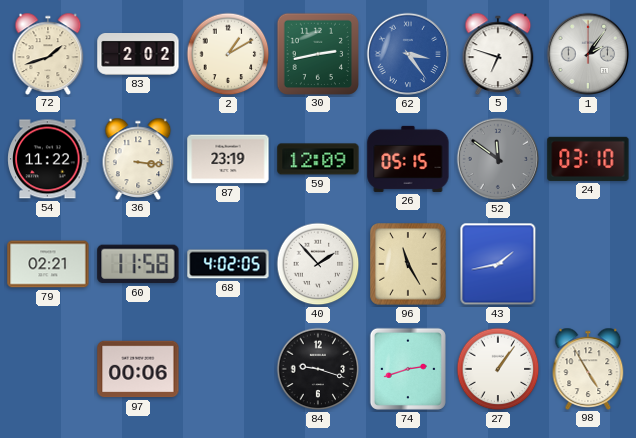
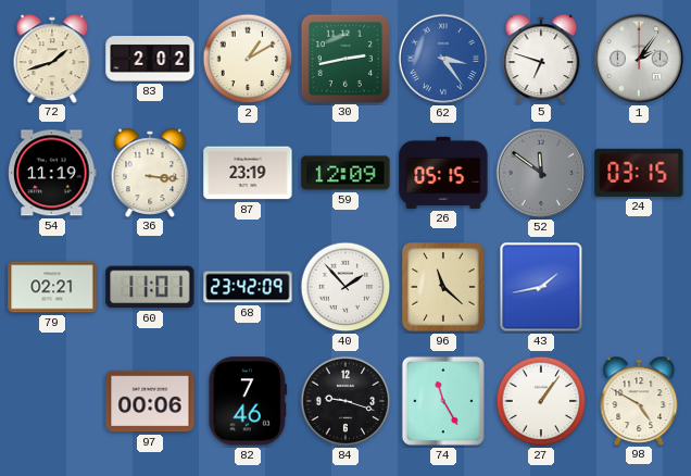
54: 11:22 -> 11:19
24: 03:10 -> 03:15
60: 11:58 -> 11:01
68: 4:02 -> 23:42
96: 11:25 -> 11:22
82: none -> 7:46
74: 2:42 -> 11:25
98: 4:55 -> 4:50
